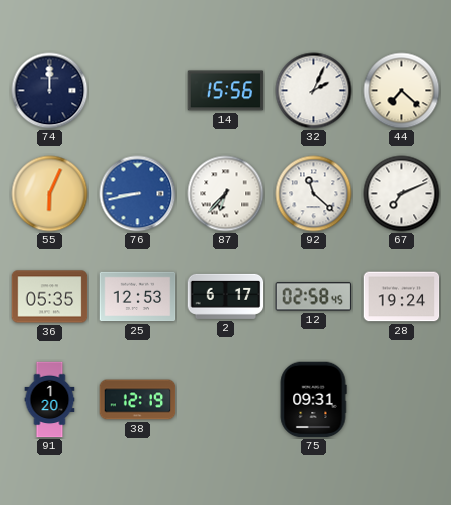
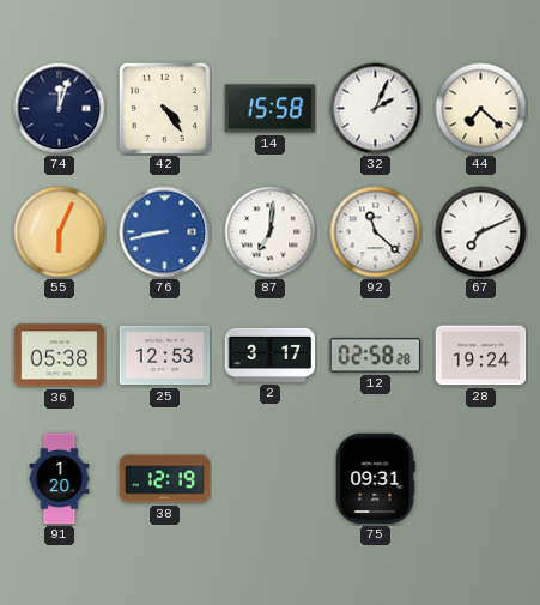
74: 12:00 -> 12:03
42: none -> 4:24
14: 15:56 -> 15:58
87: 6:37 -> 7:01
36: 05:35 -> 05:38
2: 6:17 -> 3:17
12: 02:58:45 -> 02:58:28
